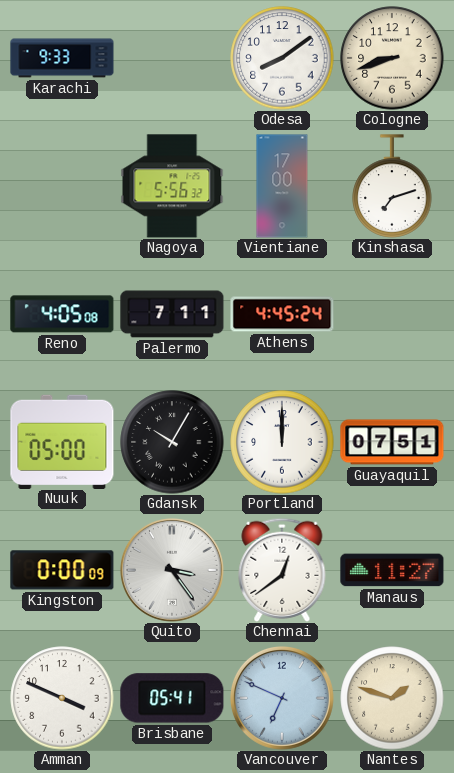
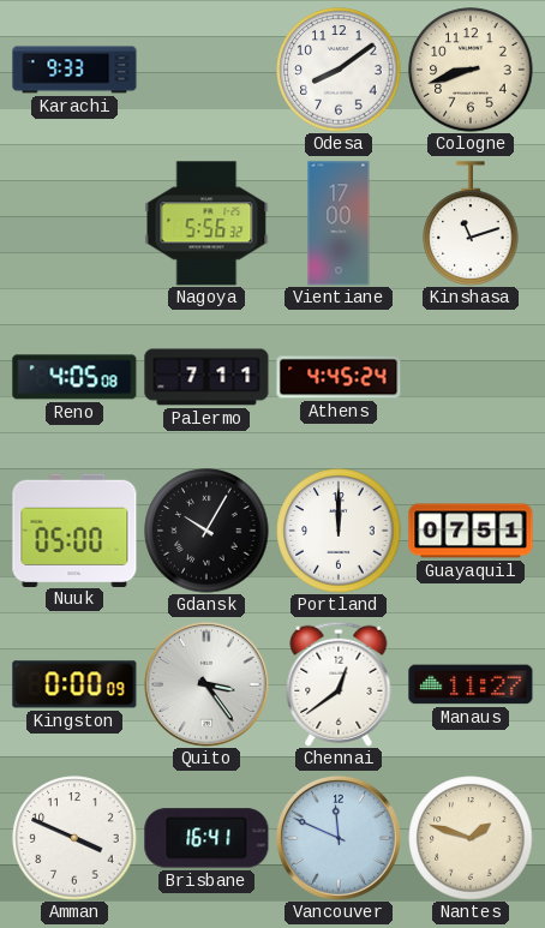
Kinshasa: 7:12 -> 11:12
Brisbane: 05:41 -> 16:41
Vancouver: 6:49 -> 11:49
